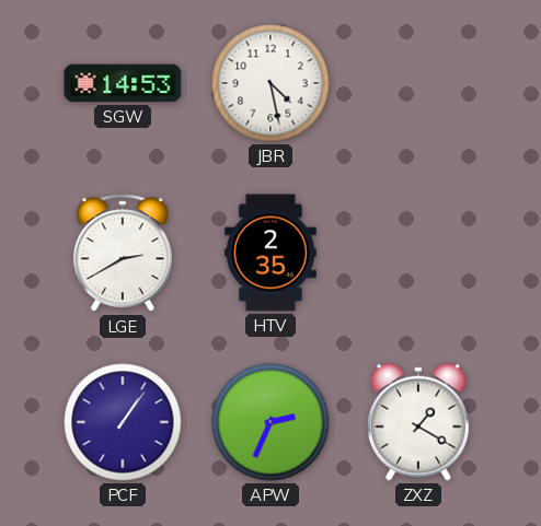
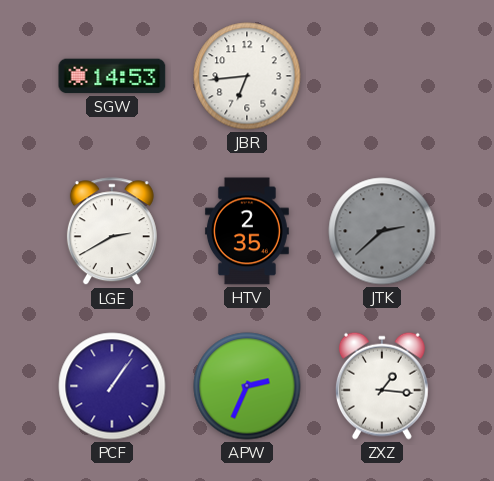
JBR: 4:28 -> 6:44
JTK: none -> 2:38
ZXZ: 1:20 -> 1:16
